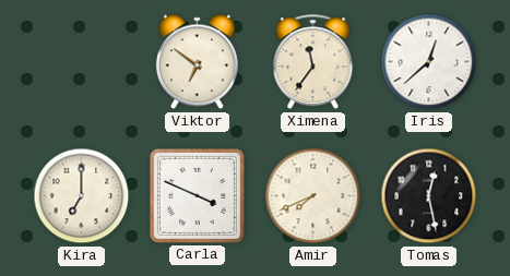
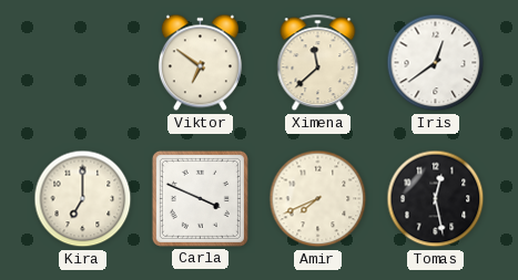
Ximena: 11:36 -> 11:38
Iris: 12:38 -> 12:39
